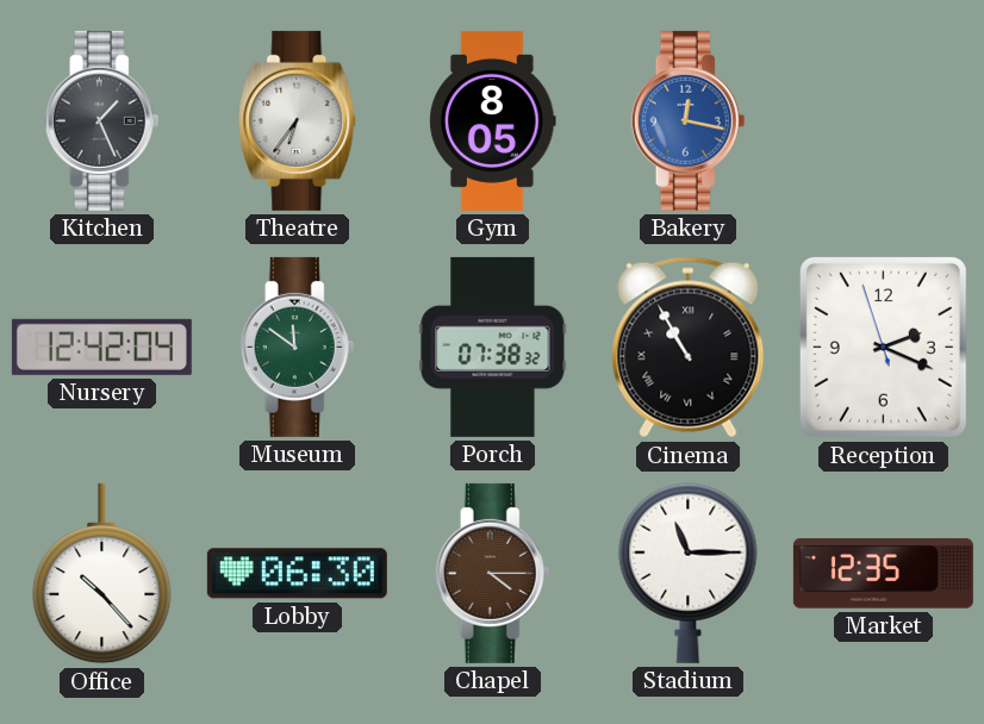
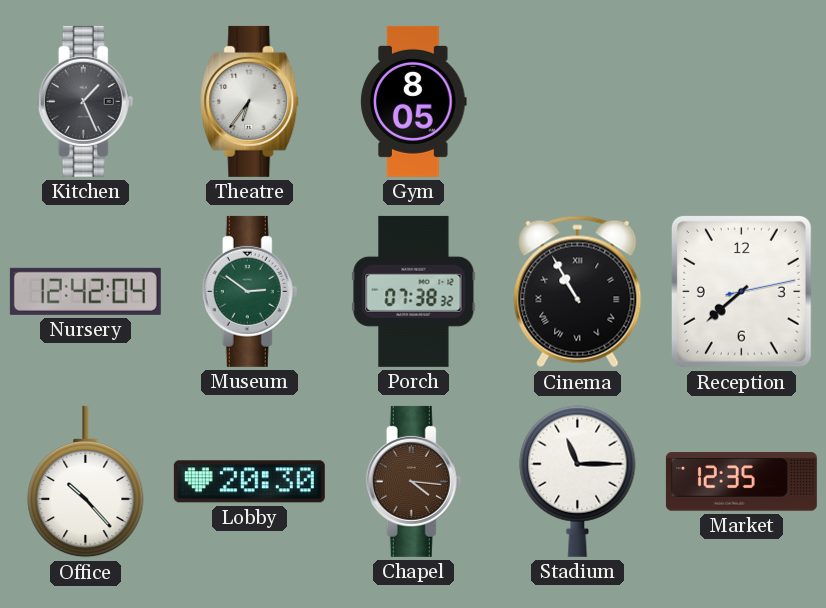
Bakery: 12:17 -> none
Museum: 11:51 -> 2:51
Reception: 2:18 -> 7:38
Lobby: 06:30 -> 20:30
Chapel: 4:15 -> 4:16
